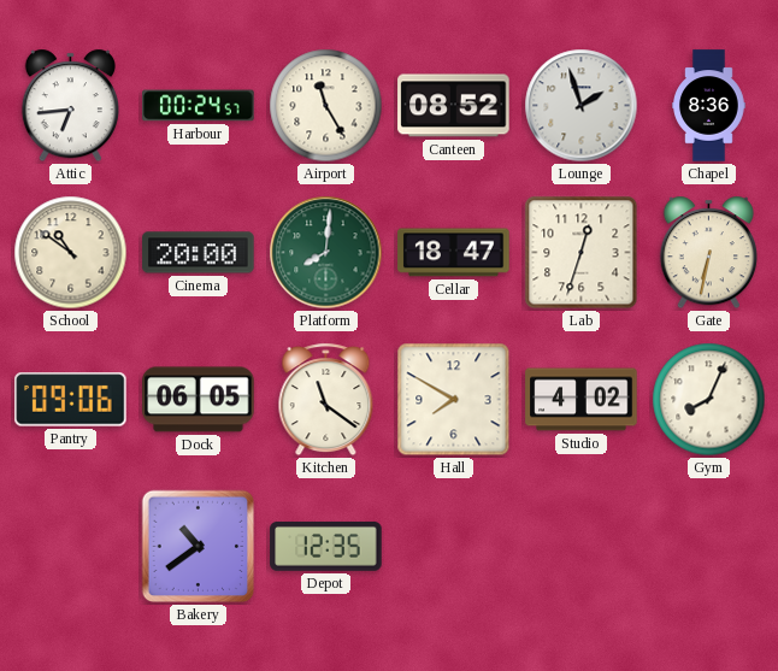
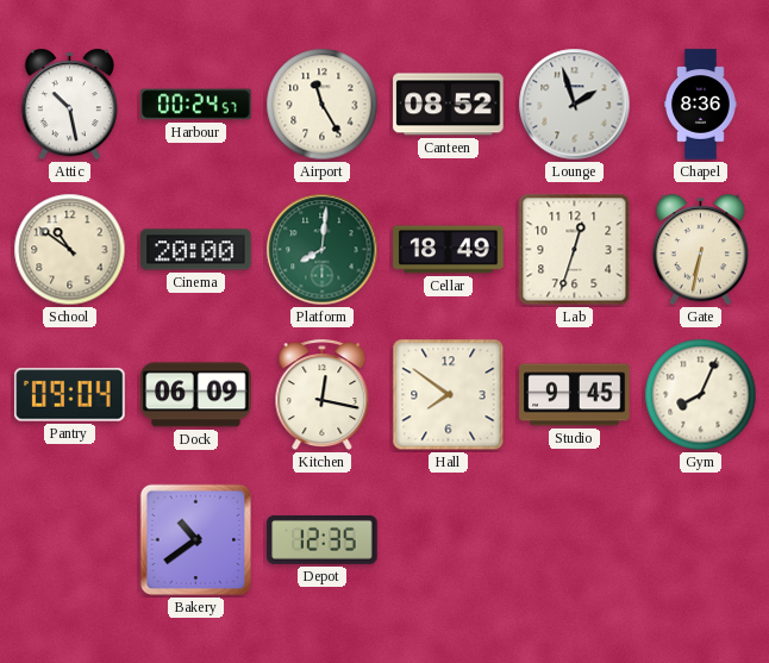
Attic: 6:44 -> 10:28
Cellar: 18:47 -> 18:49
Pantry: 09:06 -> 09:04
Dock: 06:05 -> 06:09
Kitchen: 11:21 -> 12:17
Hall: 7:50 -> 7:51
Studio: 4:02 -> 9:45
